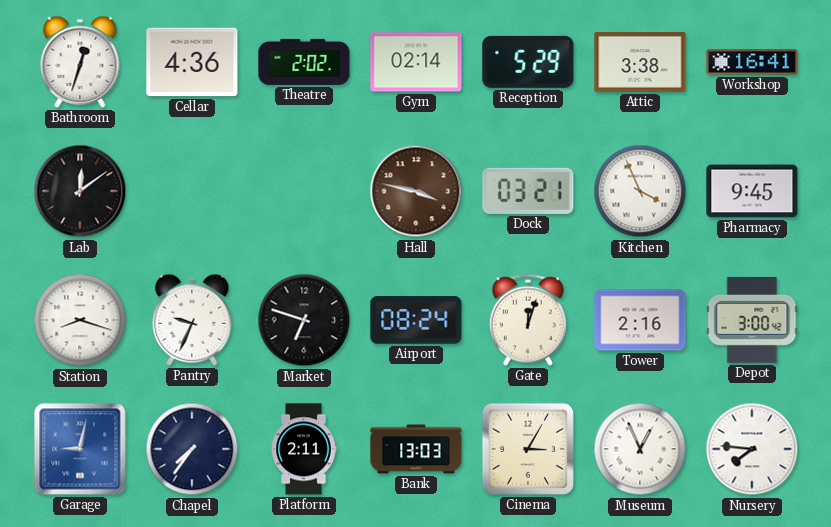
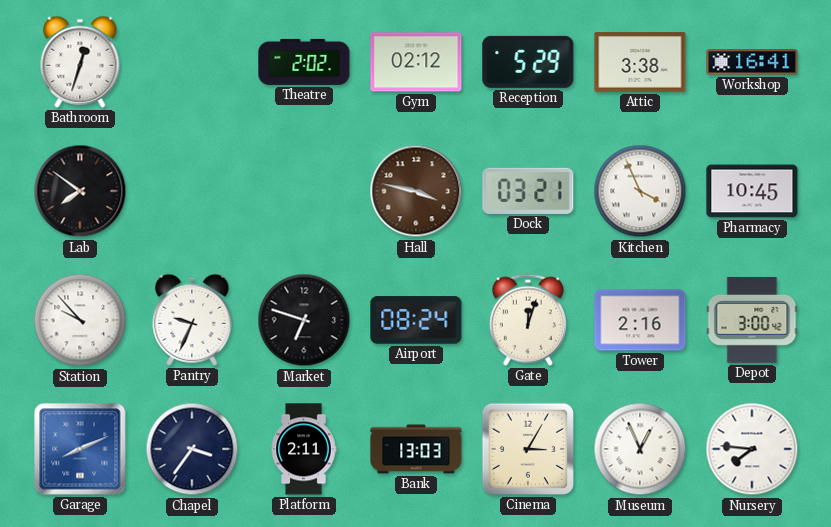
Cellar: 4:36 -> none
Gym: 02:14 -> 02:12
Lab: 12:09 -> 7:51
Pharmacy: 9:45 -> 10:45
Station: 8:18 -> 9:53
Garage: 9:02 -> 8:11
Chapel: 7:36 -> 3:36
